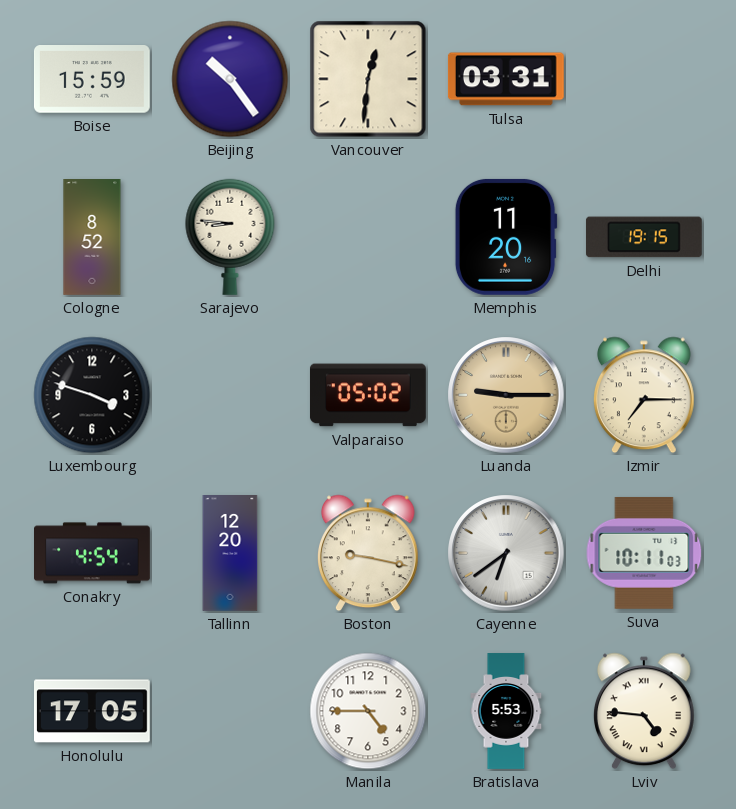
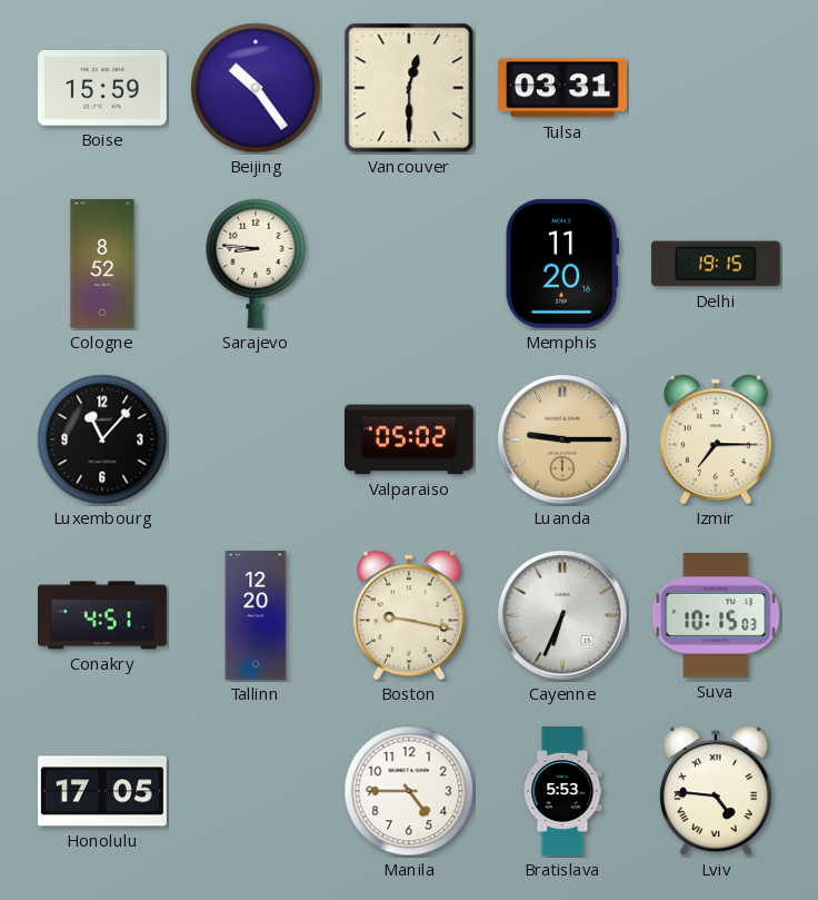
Vancouver: 12:31 -> 12:30
Luxembourg: 3:48 -> 11:07
Conakry: 4:54 -> 4:51
Cayenne: 6:39 -> 6:34
Suva: 10:11 -> 10:15
